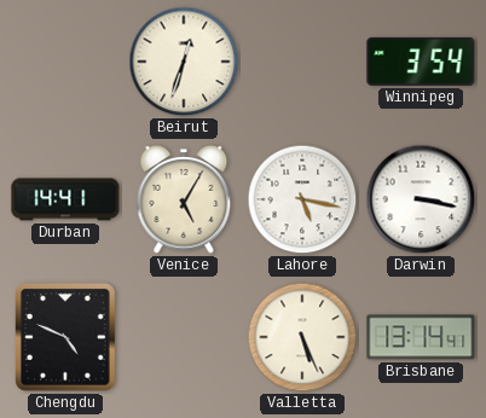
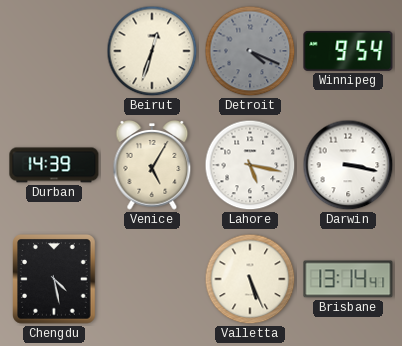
Detroit: none -> 4:19
Winnipeg: 3:54 -> 9:54
Durban: 14:41 -> 14:39
Chengdu: 4:49 -> 4:28
